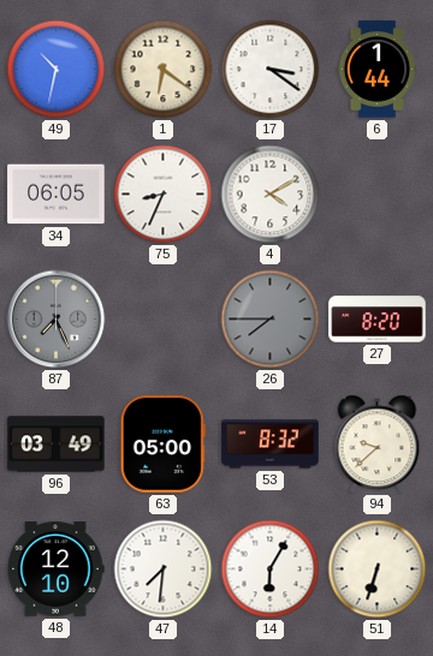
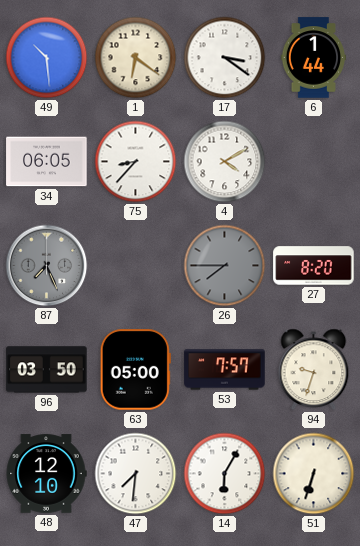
49: 10:32 -> 10:29
75: 8:34 -> 8:37
96: 03:49 -> 03:50
53: 8:32 -> 7:57
94: 9:38 -> 9:33
